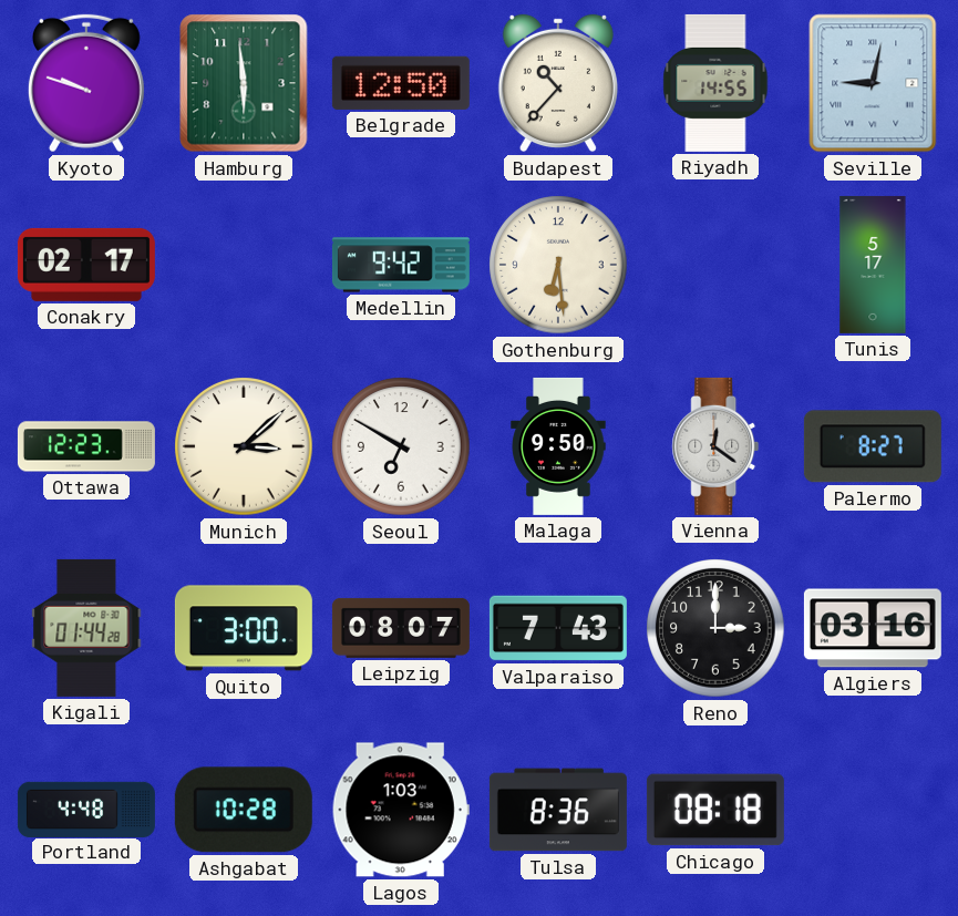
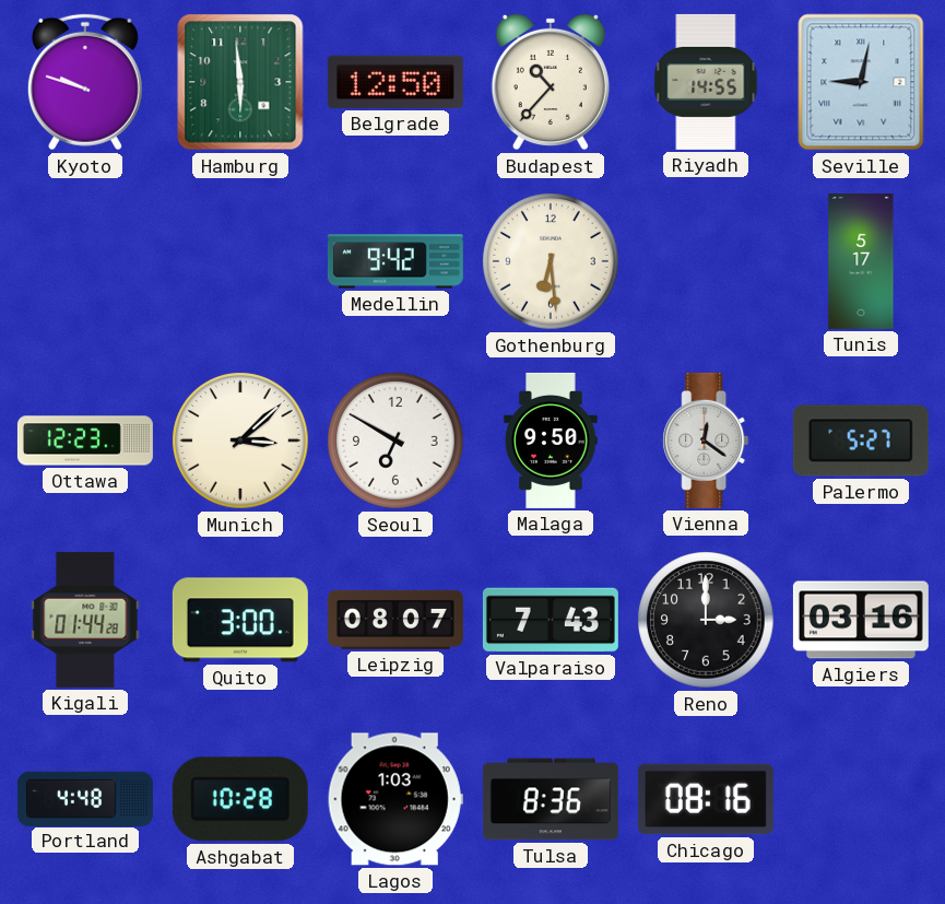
Conakry: 02:17 -> none
Palermo: 8:27 -> 5:27
Chicago: 08:18 -> 08:16
